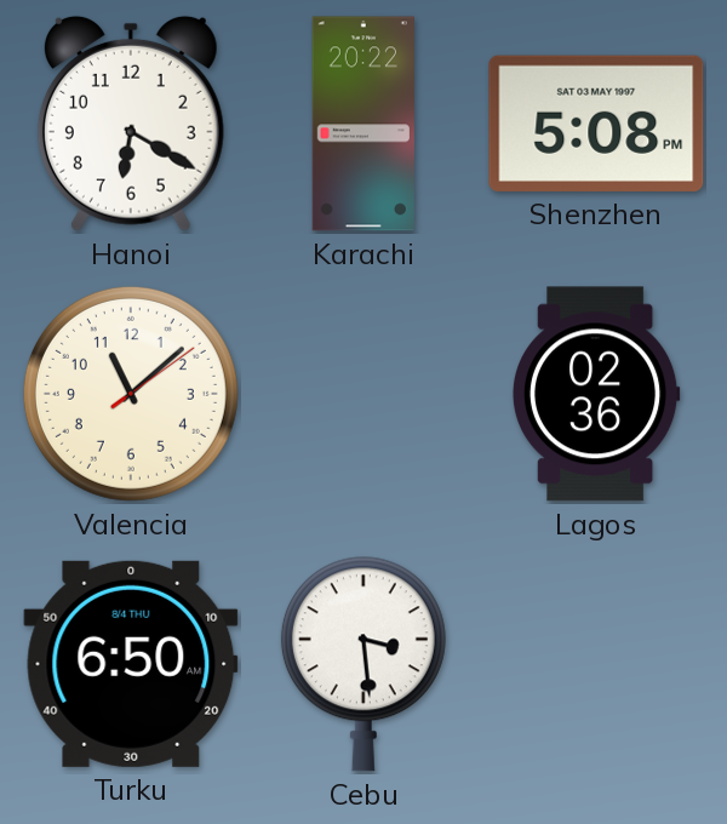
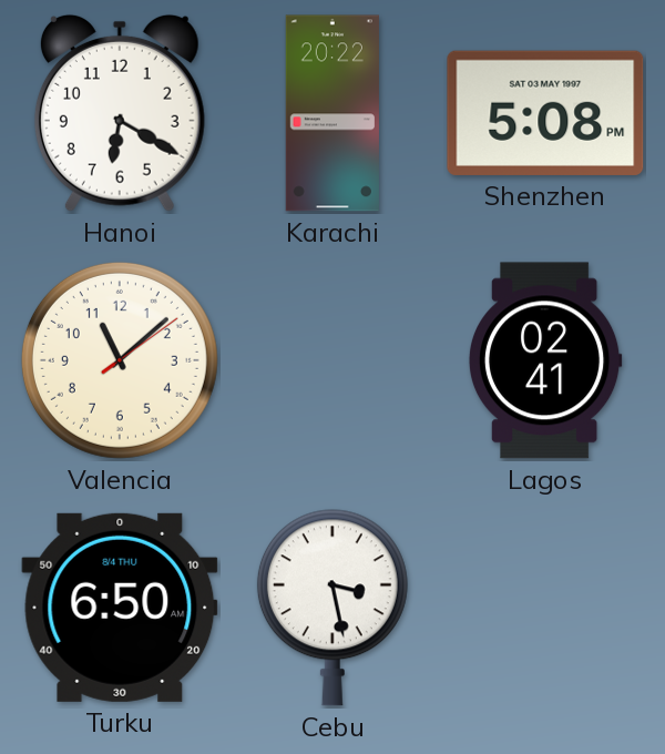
Lagos: 02:36 -> 02:41
Cebu: 3:29 -> 3:28
